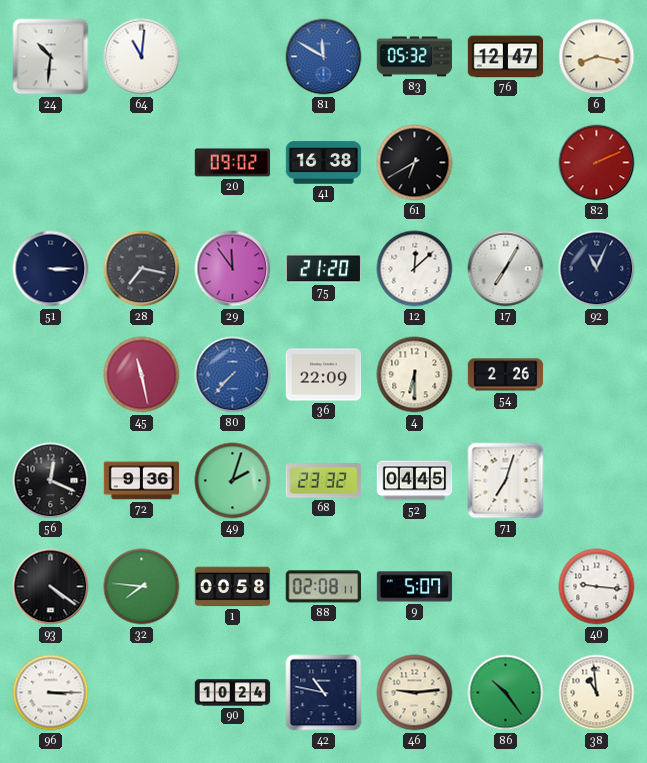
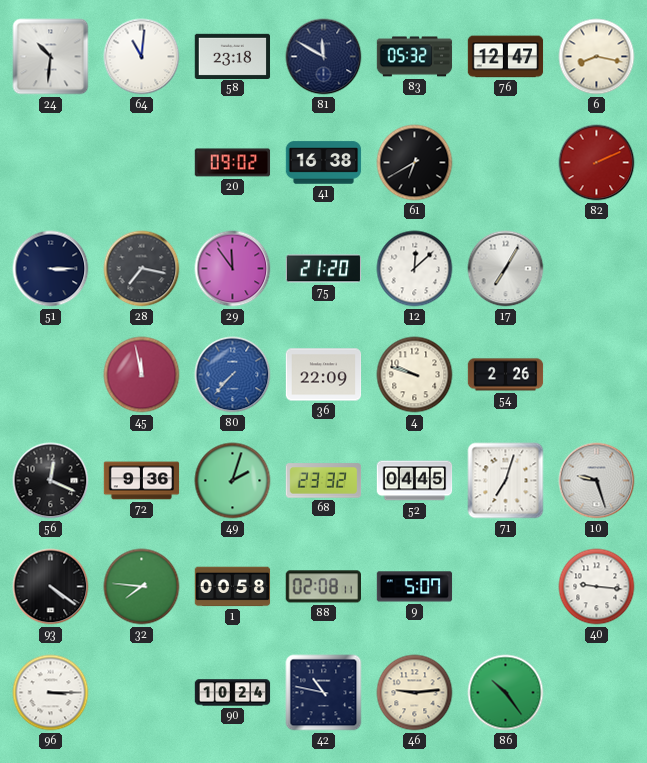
58: none -> 23:18
81 dial: blue -> navy
92: 11:04 -> none
45: 11:28 -> 11:58
4: 6:30 -> 9:48
10: none -> 9:27
38: 10:59 -> none
